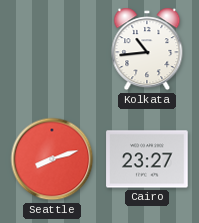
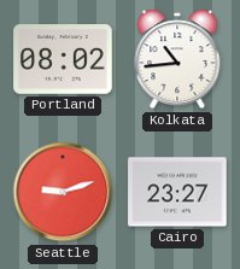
Portland: none -> 08:02
Seattle: 8:12 -> 9:12
